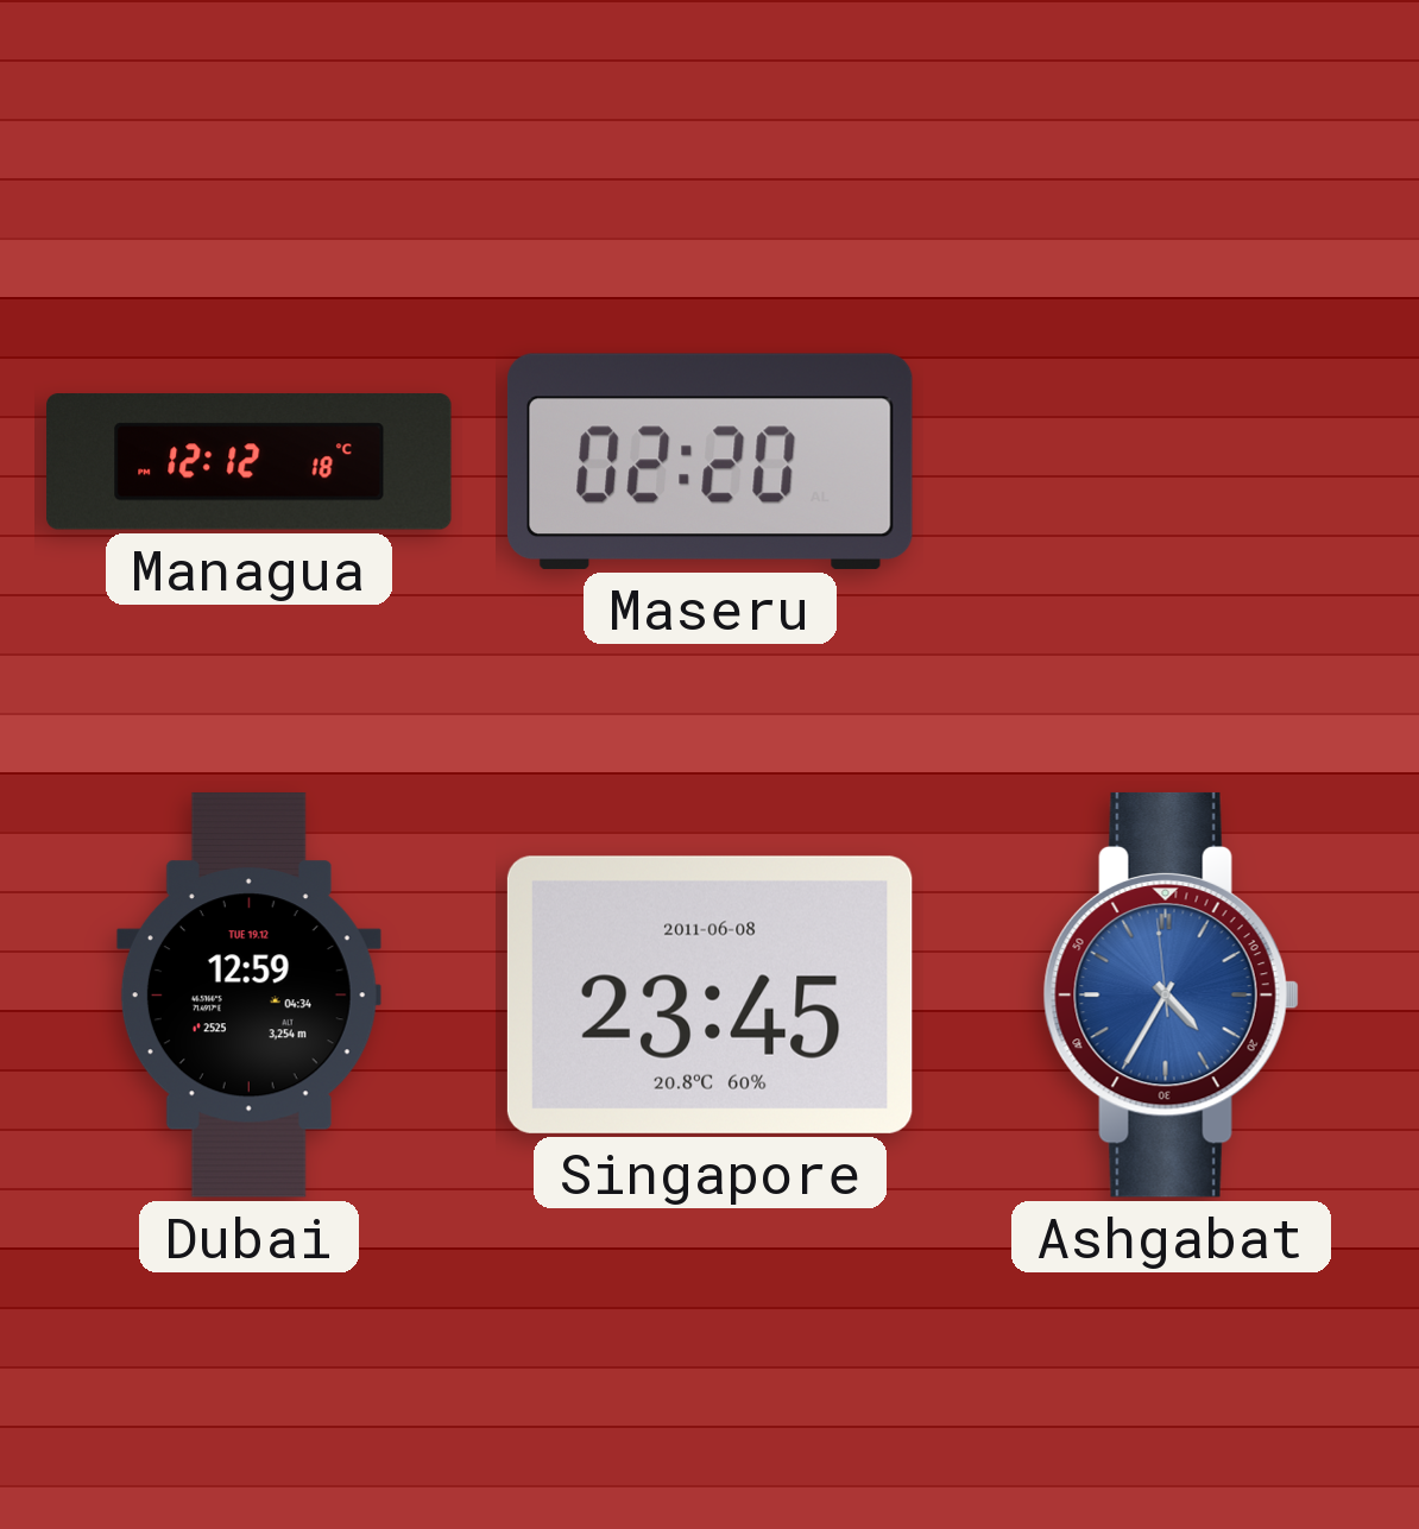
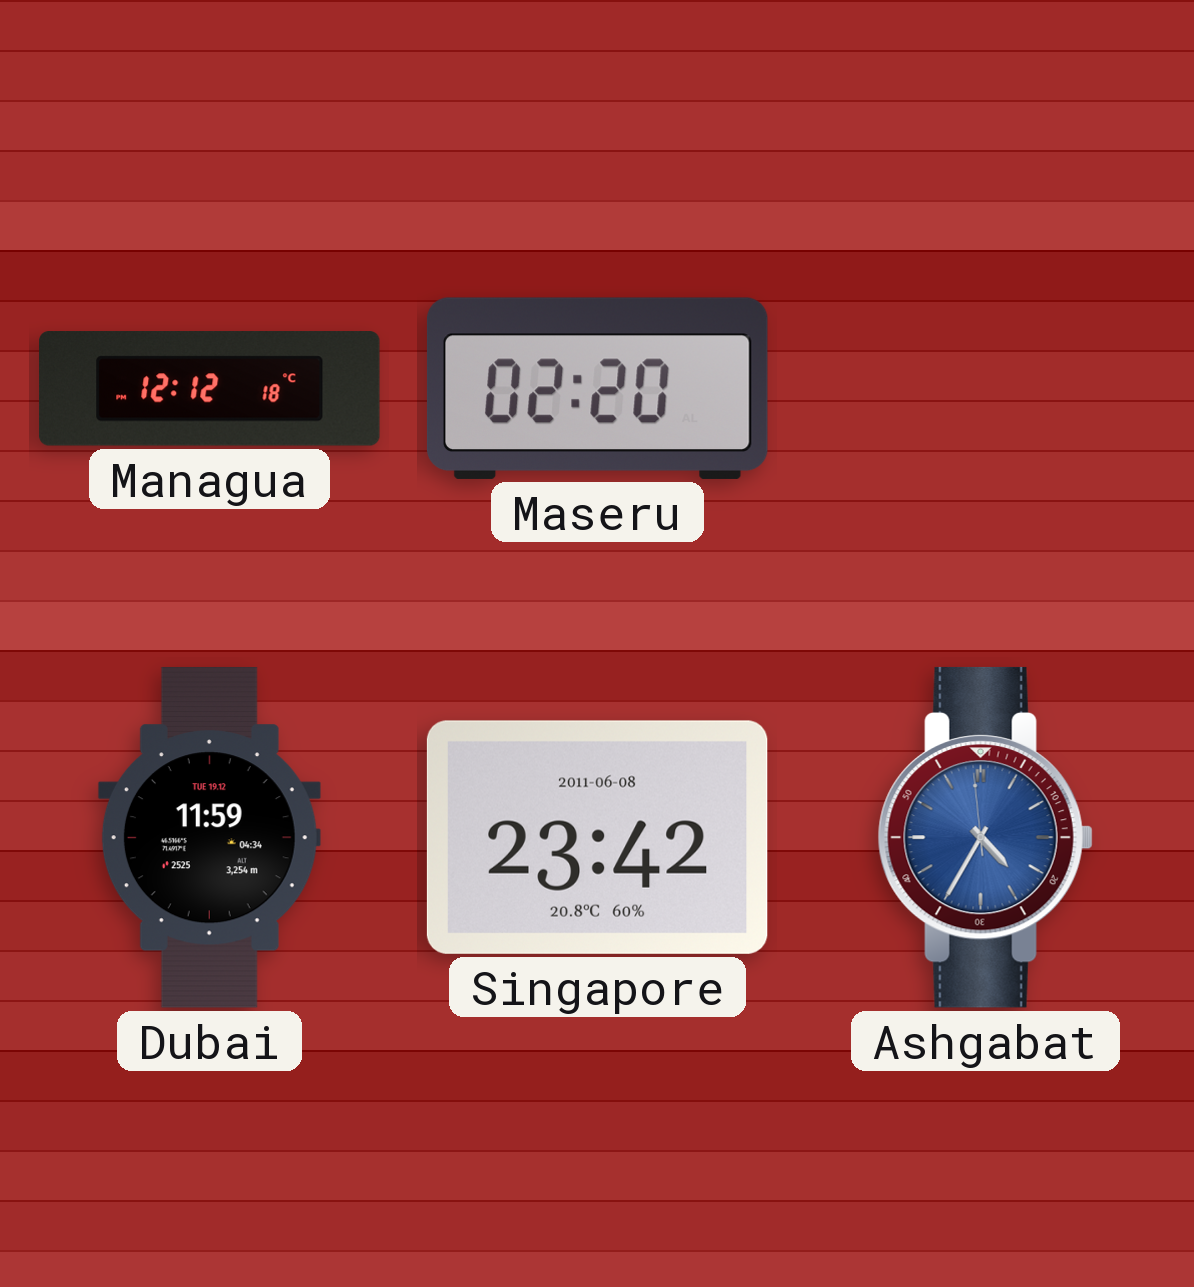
Dubai: 12:59 -> 11:59
Singapore: 23:45 -> 23:42
